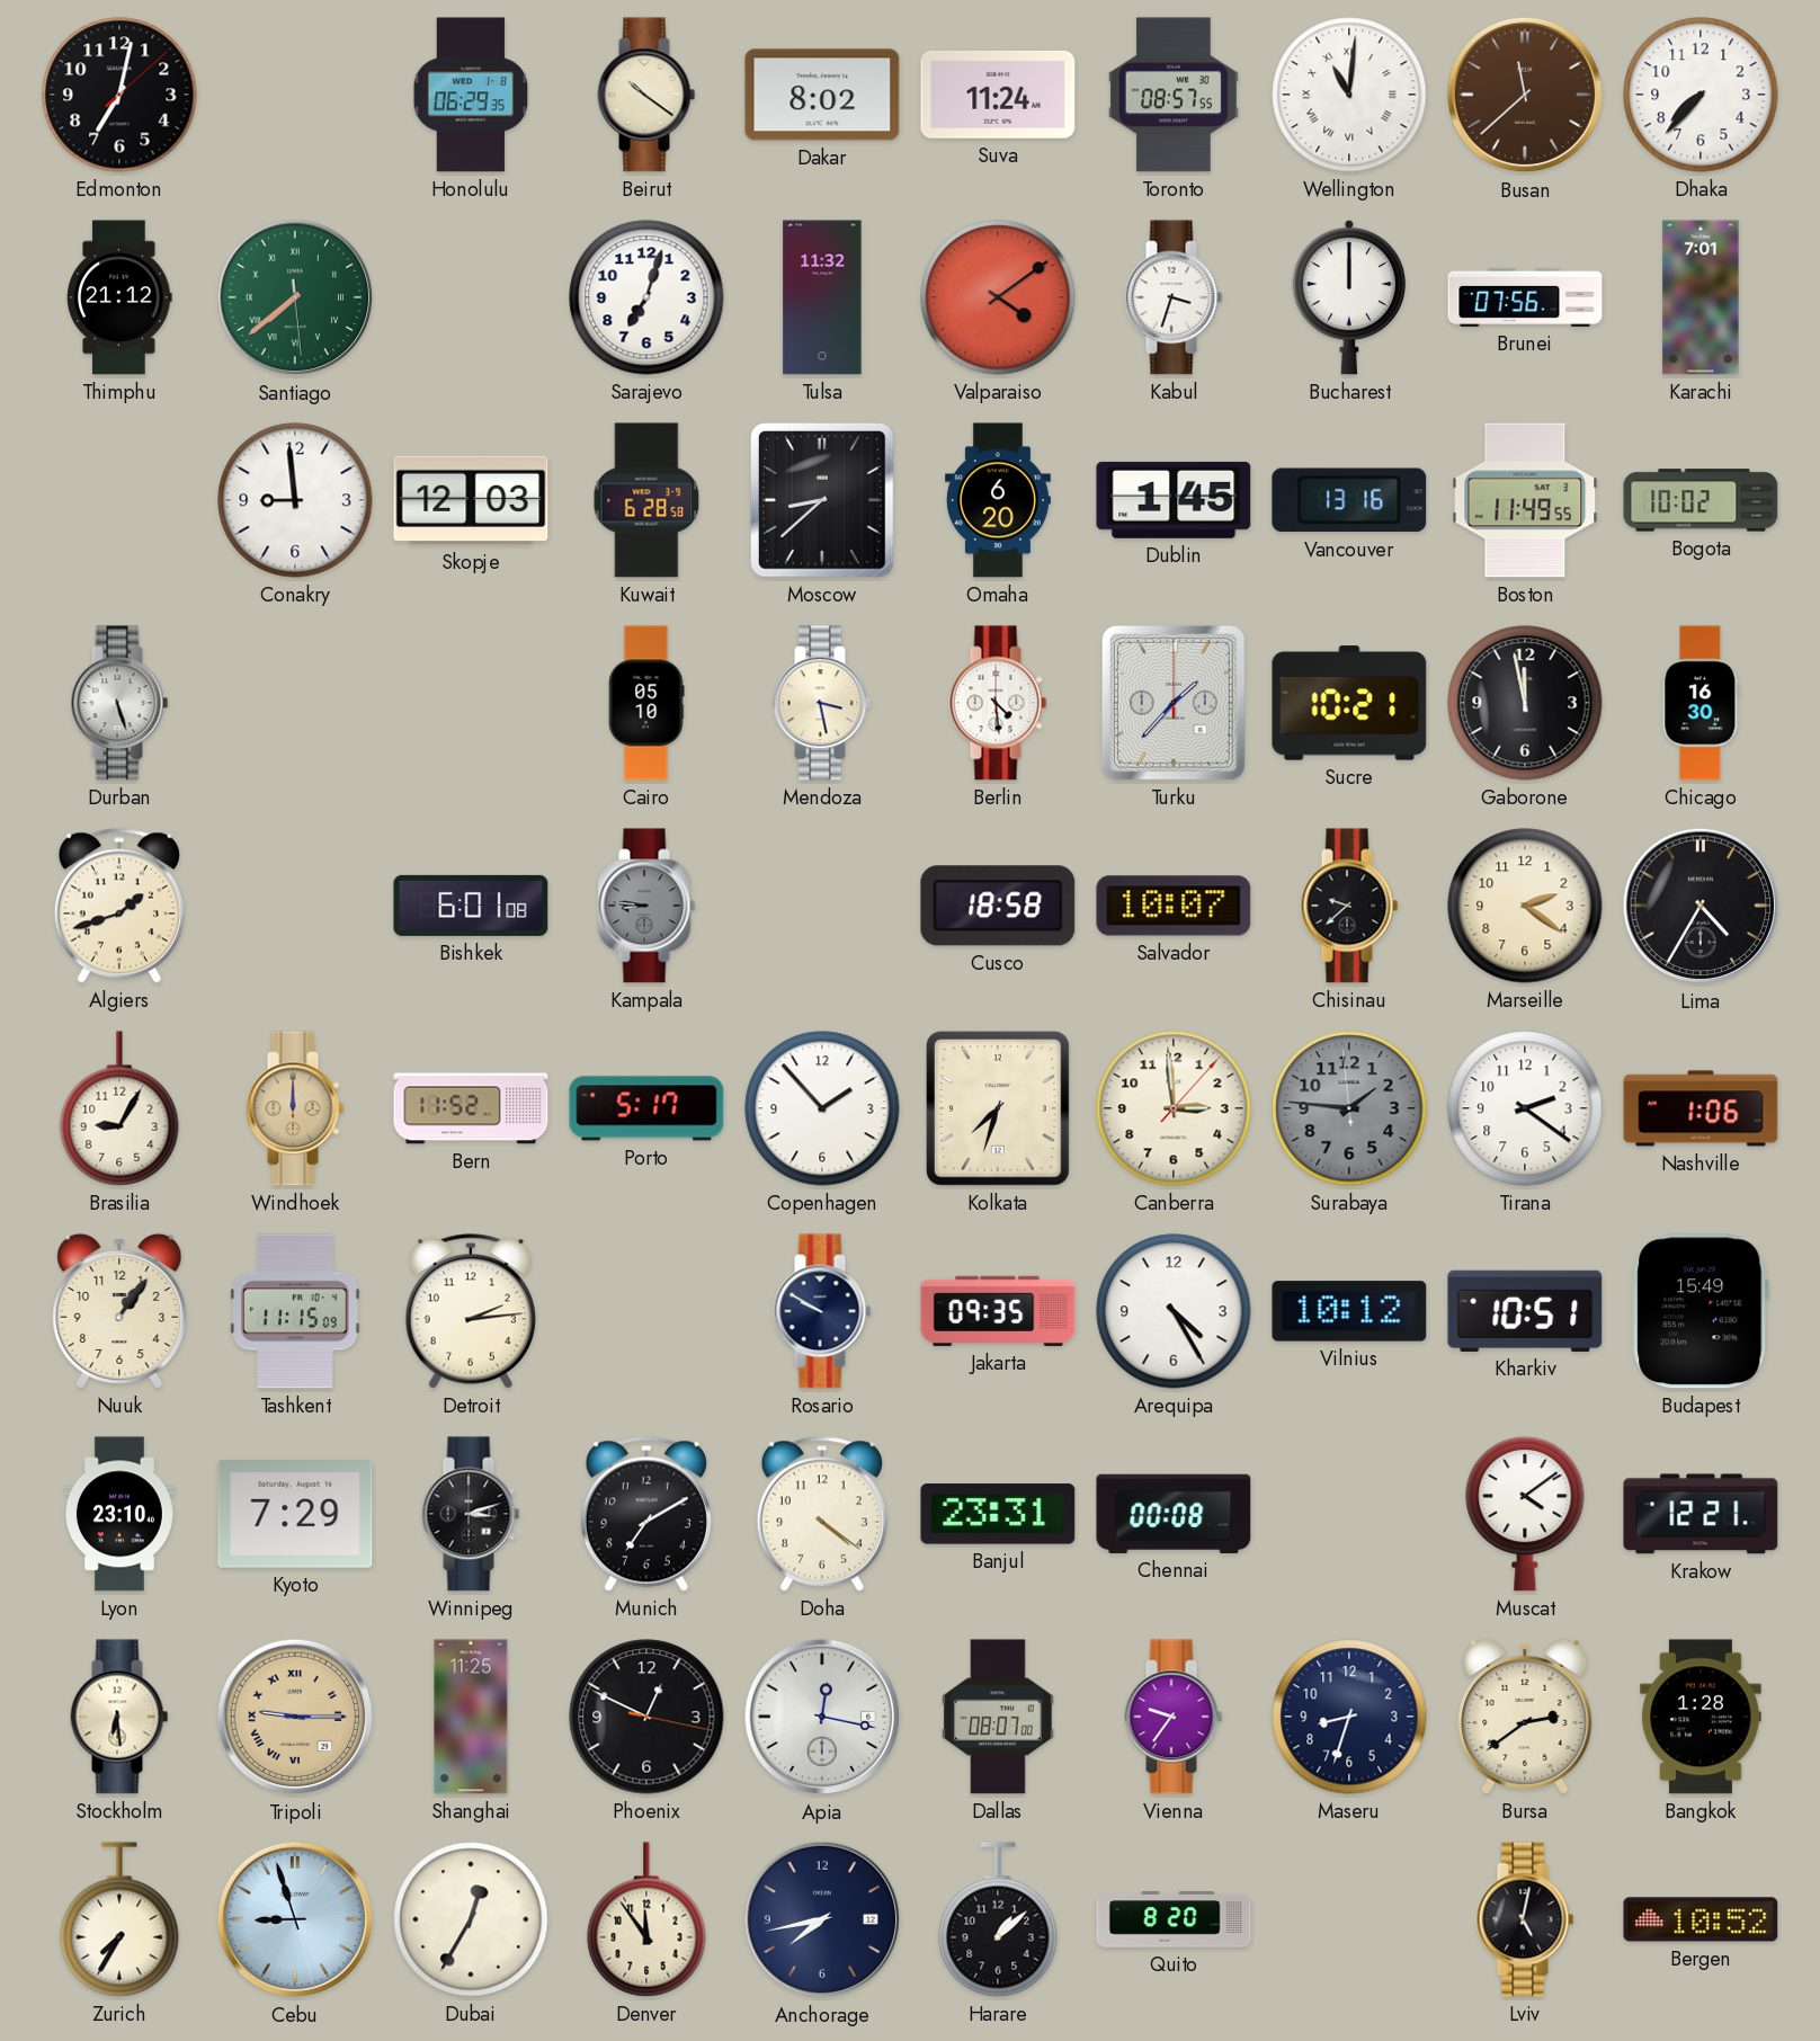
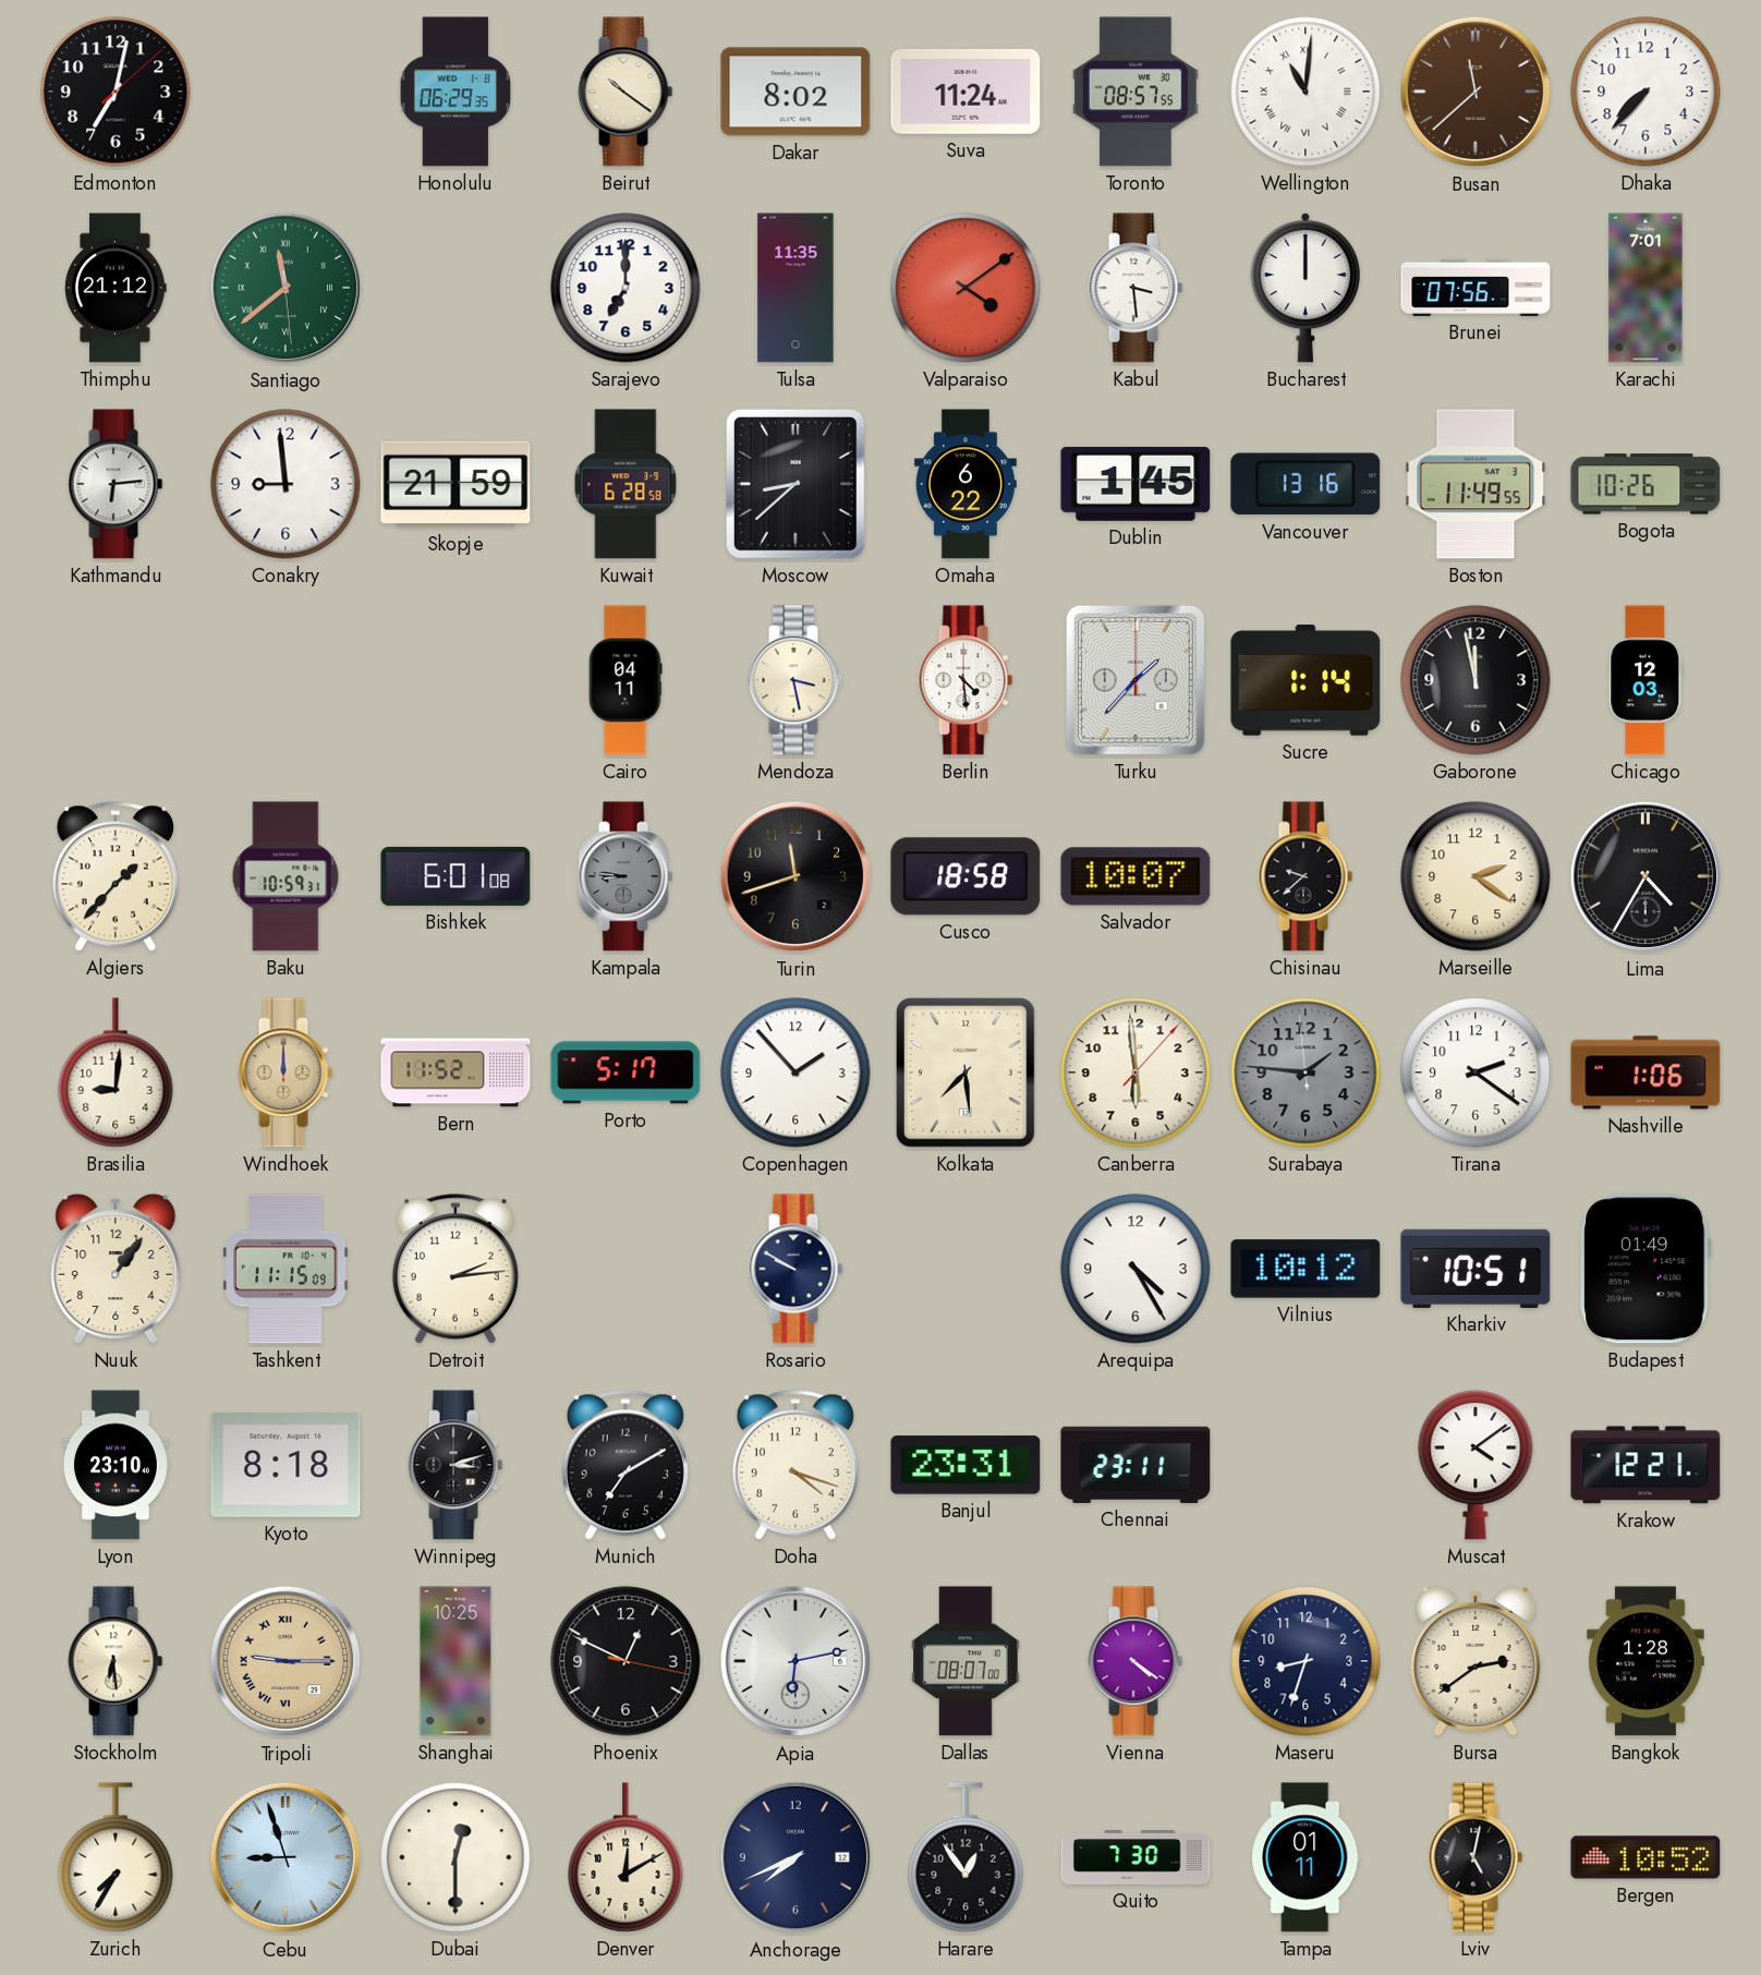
Santiago: 7:38 -> 11:38
Sarajevo: 7:03 -> 7:00
Tulsa: 11:32 -> 11:35
Kabul: 3:33 -> 3:29
Kathmandu: none -> 6:14
Skopje: 12:03 -> 21:59
Omaha: 6:20 -> 6:22
Bogota: 10:02 -> 10:26
Durban: 5:27 -> none
Cairo: 05:10 -> 04:11
Sucre: 10:21 -> 1:14
Chicago: 16:30 -> 12:03
Algiers: 1:42 -> 1:37
Baku: none -> 10:59
Turin: none -> 11:42
Brasilia: 9:05 -> 9:01
Kolkata: 7:33 -> 7:29
Canberra: 2:59 -> 5:59
Jakarta: 09:35 -> none
Budapest: 15:49 -> 01:49
Kyoto: 7:29 -> 8:18
Doha: 4:21 -> 4:18
Chennai: 00:08 -> 23:11
Shanghai: 11:25 -> 10:25
Apia: 12:17 -> 6:13
Vienna: 9:36 -> 4:21
Dubai: 12:35 -> 12:30
Denver: 11:54 -> 12:10
Anchorage: 7:43 -> 7:41
Harare: 1:08 -> 12:54
Quito: 8:20 -> 7:30
Tampa: none -> 01:11
